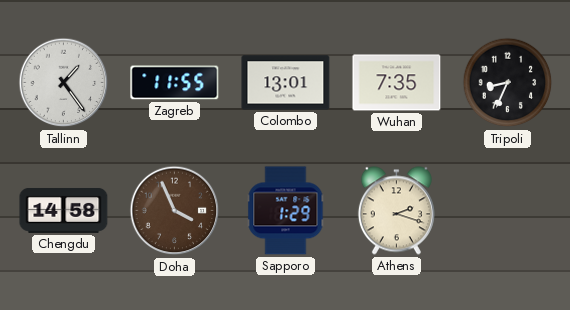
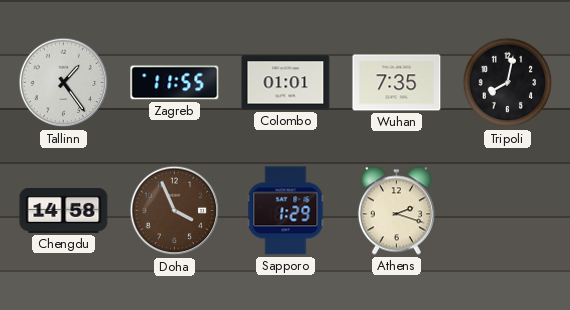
Colombo: 13:01 -> 01:01
Tripoli: 8:34 -> 8:02
